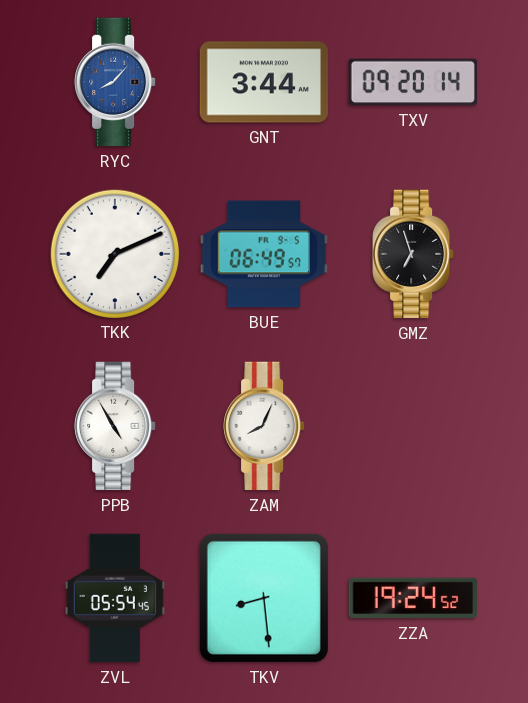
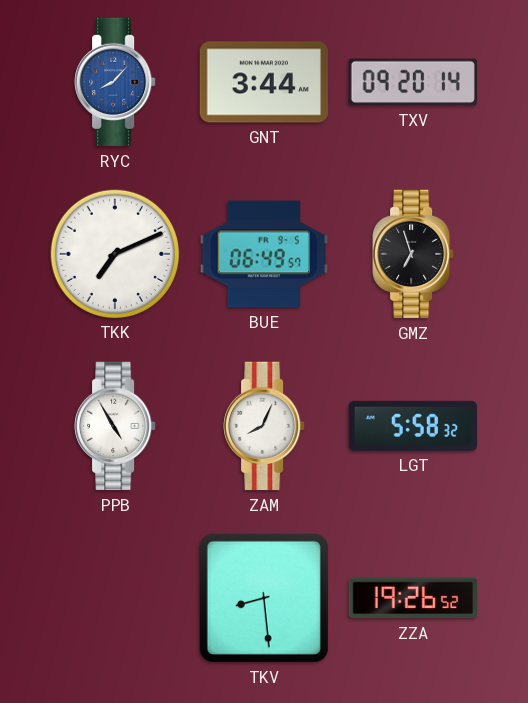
LGT: none -> 5:58
ZVL: 05:54 -> none
ZZA: 19:24 -> 19:26
